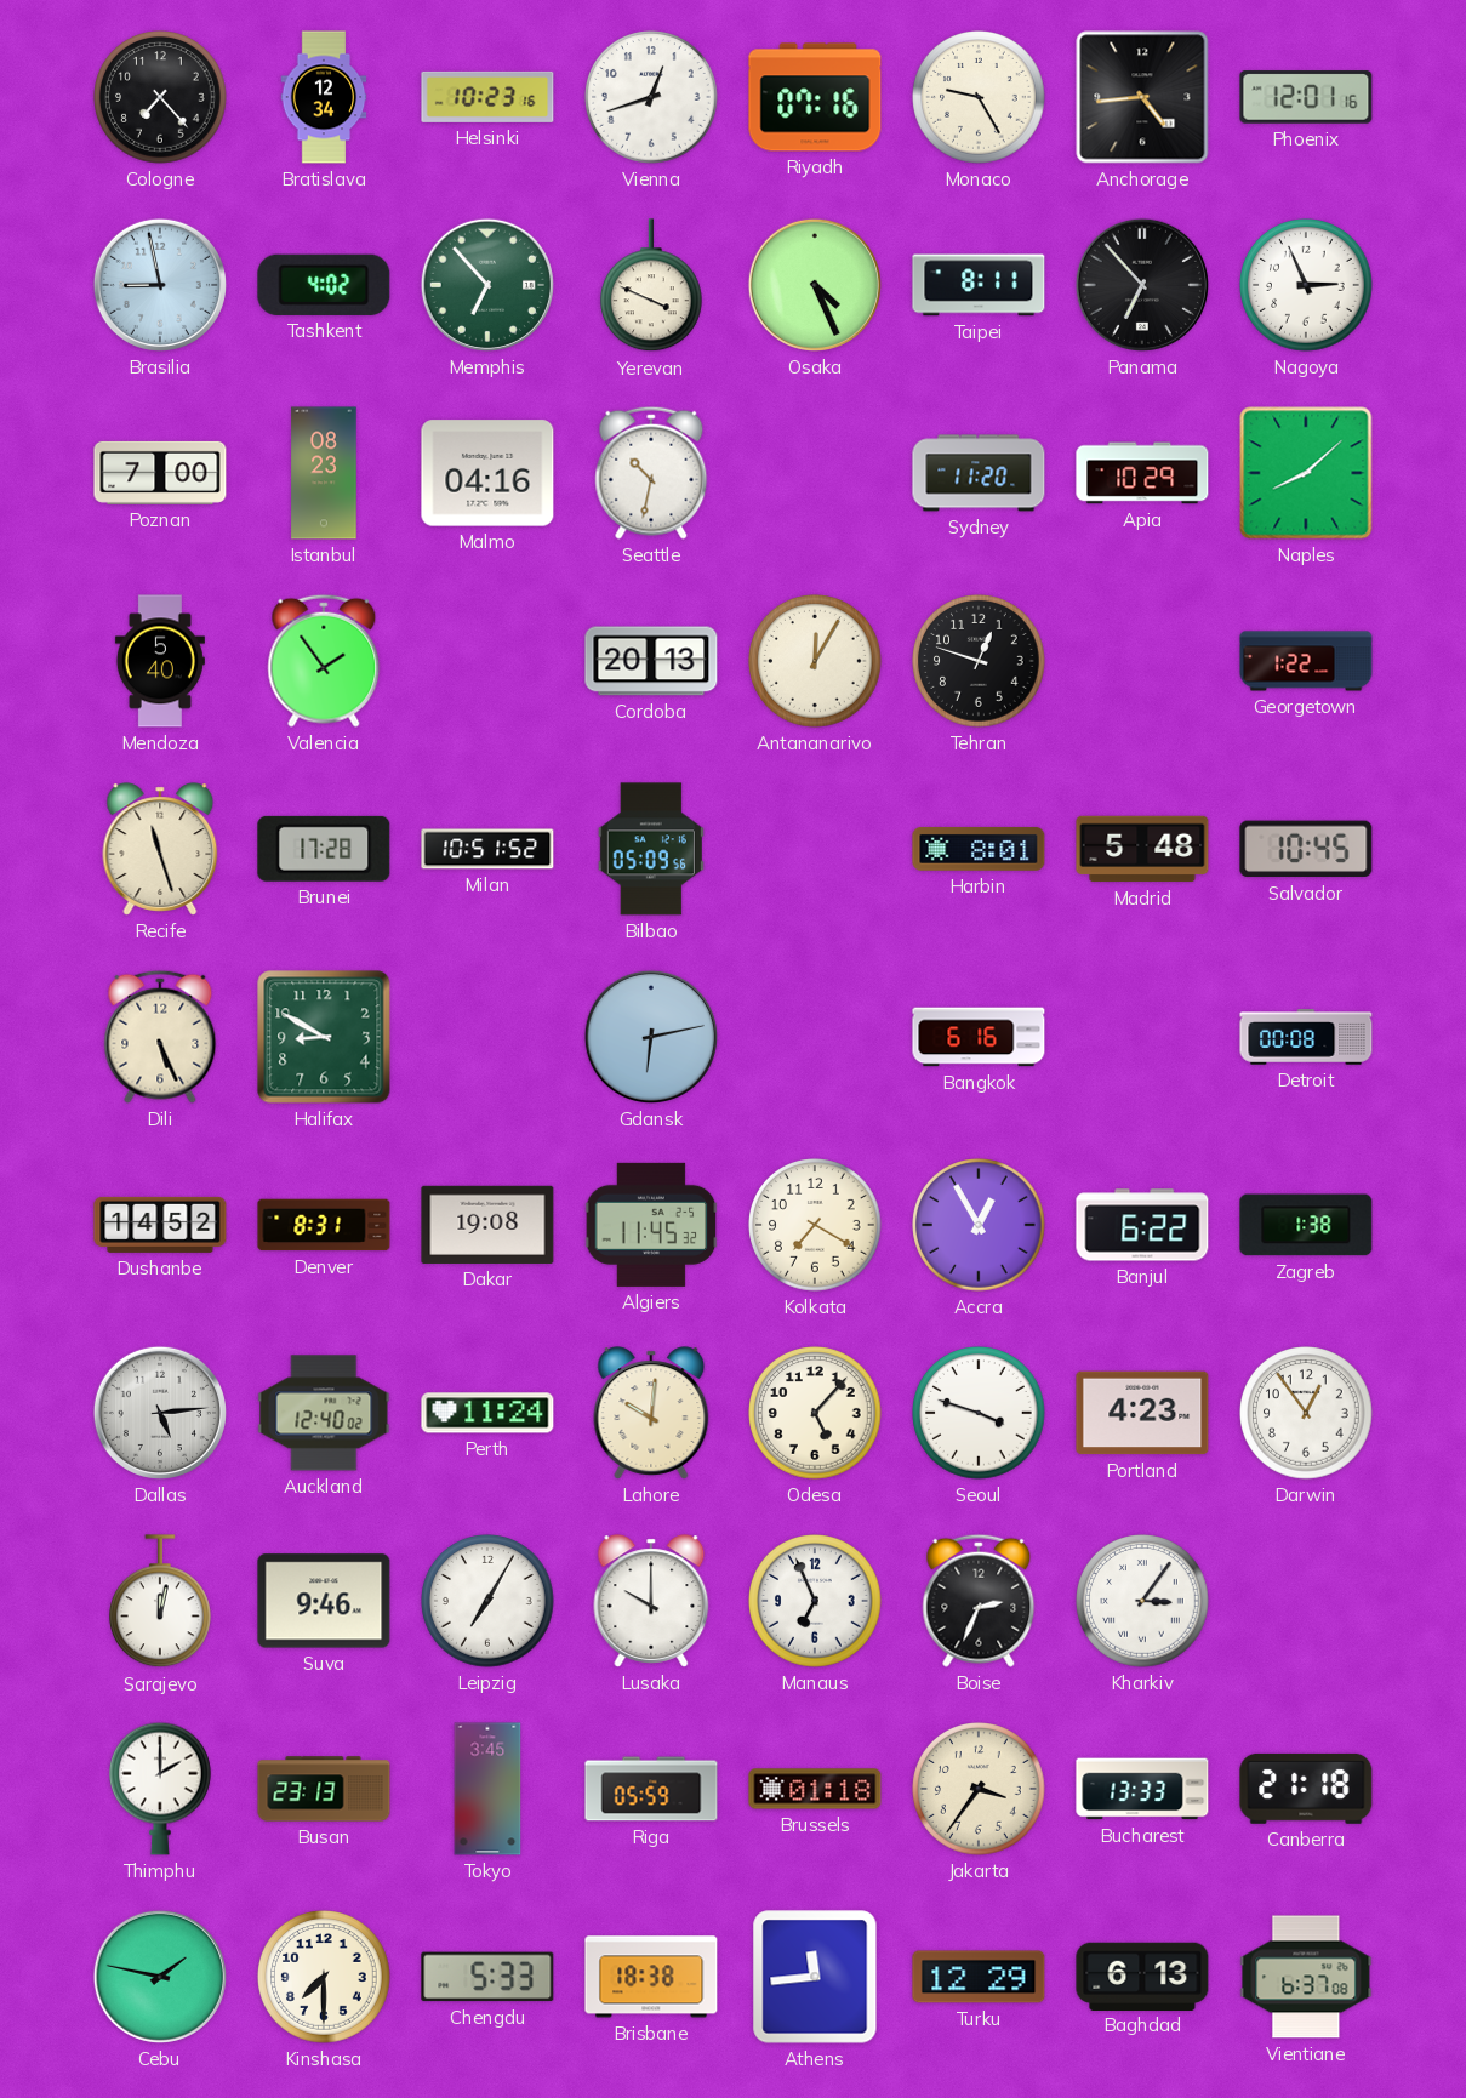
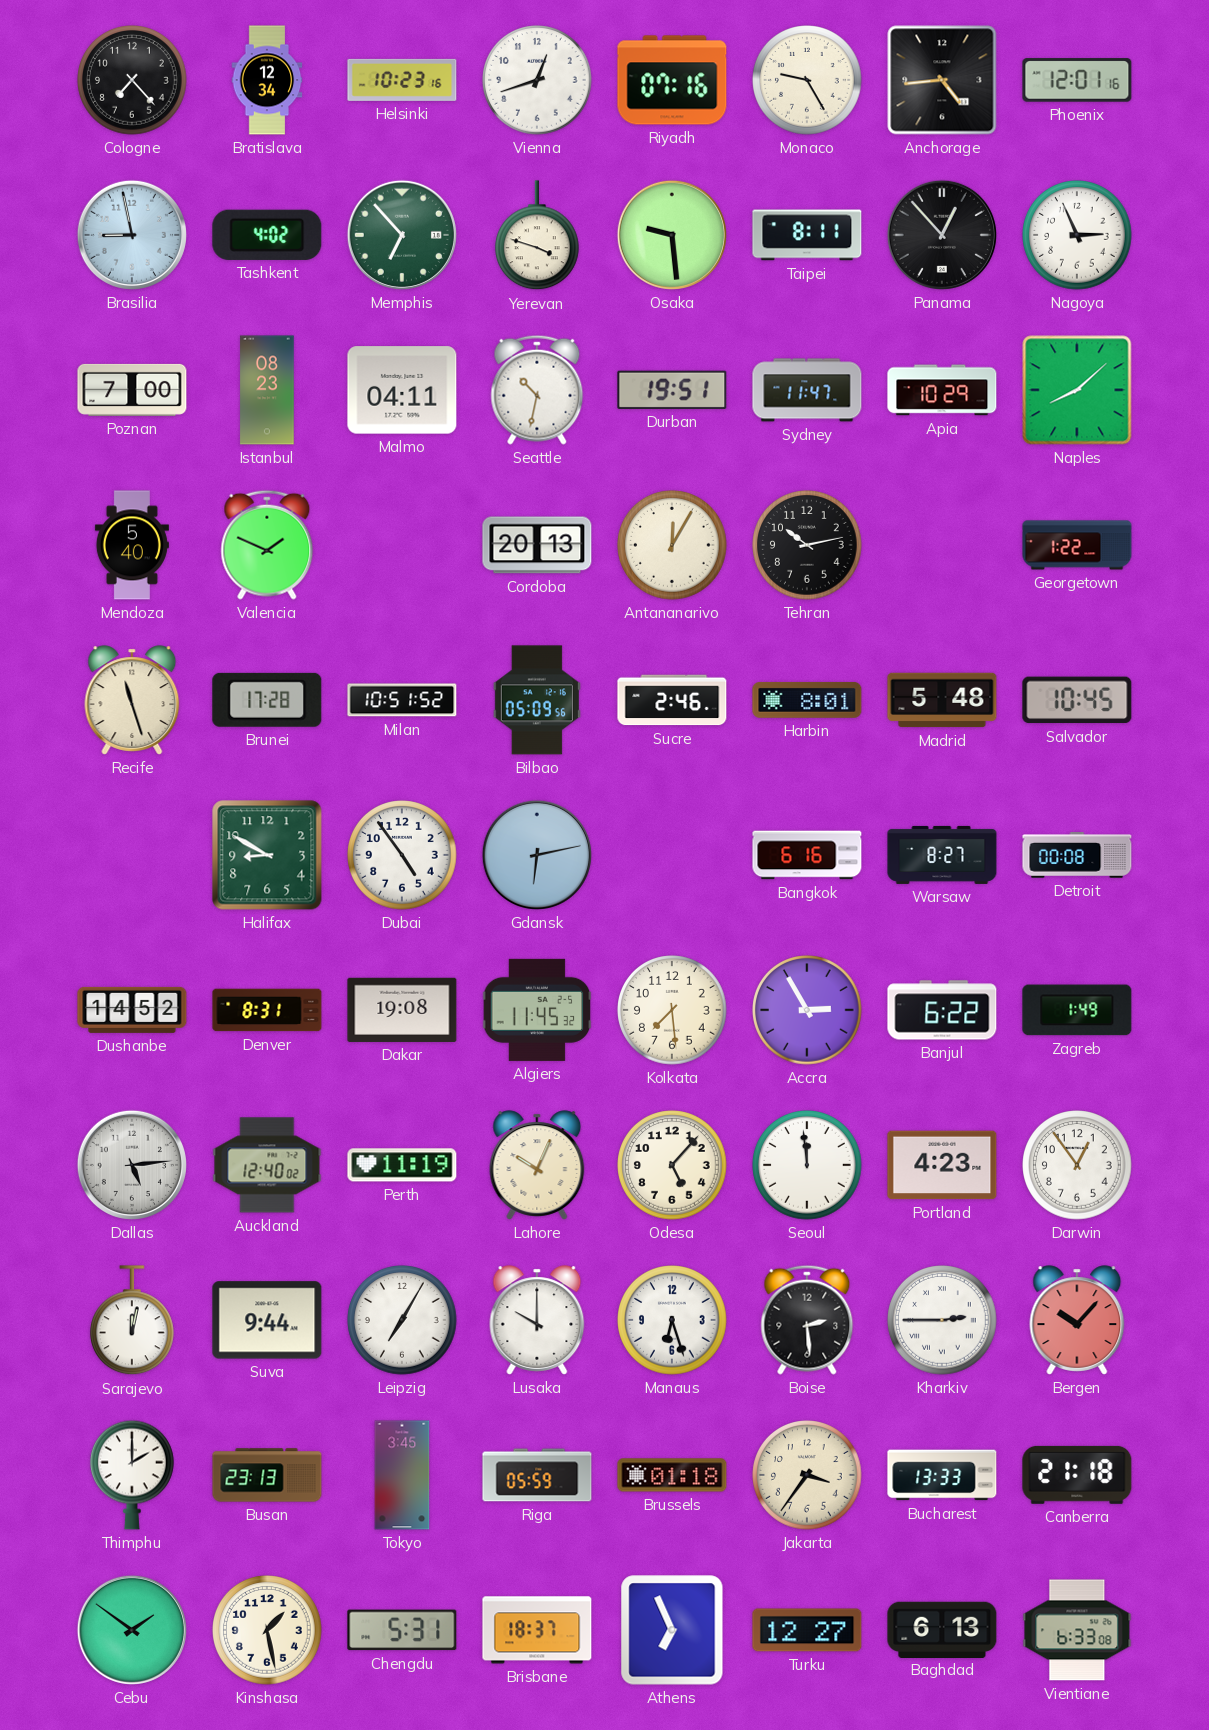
Yerevan: 3:49 -> 3:48
Osaka: 4:26 -> 9:29
Panama: 6:53 -> 12:53
Malmo: 04:16 -> 04:11
Durban: none -> 19:51
Sydney: 11:20 -> 11:47
Valencia: 1:54 -> 1:49
Tehran: 12:48 -> 10:13
Sucre: none -> 2:46
Dili: 5:26 -> none
Dubai: none -> 4:54
Warsaw: none -> 8:27
Kolkata: 7:20 -> 7:29
Accra: 12:55 -> 2:55
Zagreb: 1:38 -> 1:49
Perth: 11:24 -> 11:19
Lahore: 10:01 -> 10:04
Seoul: 3:48 -> 11:59
Suva: 9:46 -> 9:44
Manaus: 6:56 -> 6:27
Boise: 2:34 -> 2:29
Kharkiv: 3:06 -> 2:45
Bergen: none -> 10:07
Cebu: 1:47 -> 1:51
Kinshasa: 7:30 -> 1:28
Chengdu: 5:33 -> 5:31
Brisbane: 18:38 -> 18:37
Athens: 11:44 -> 6:56
Turku: 12:29 -> 12:27
Vientiane: 6:37 -> 6:33
